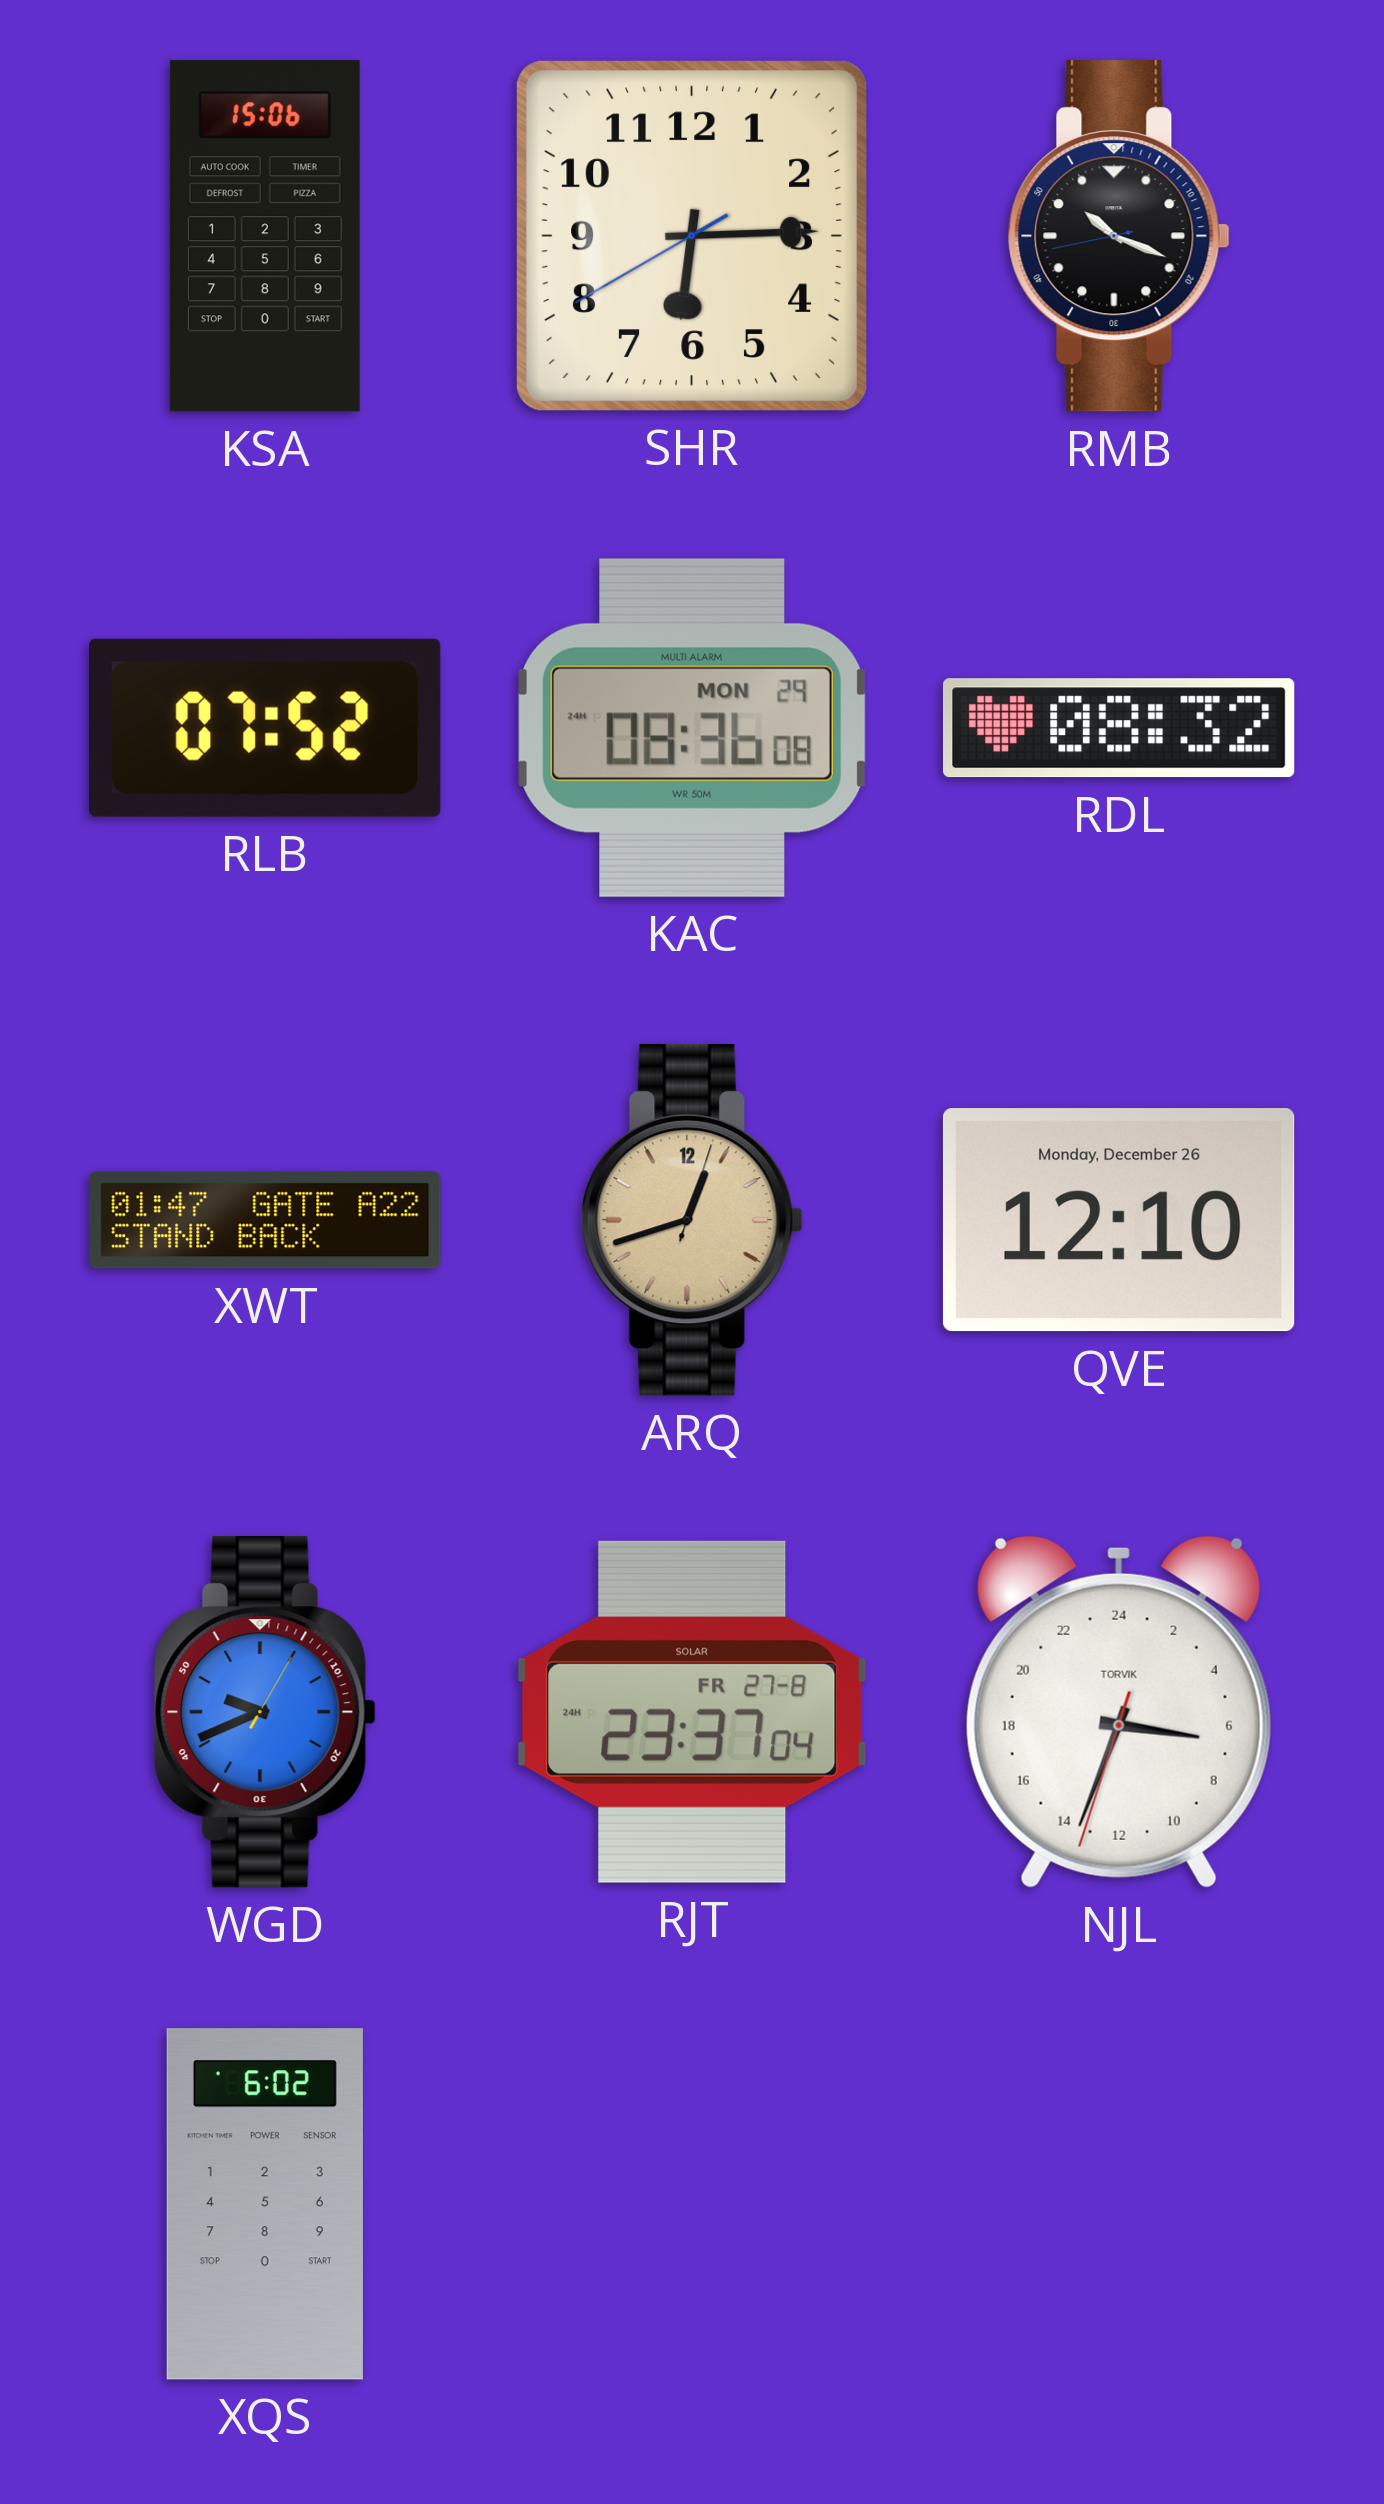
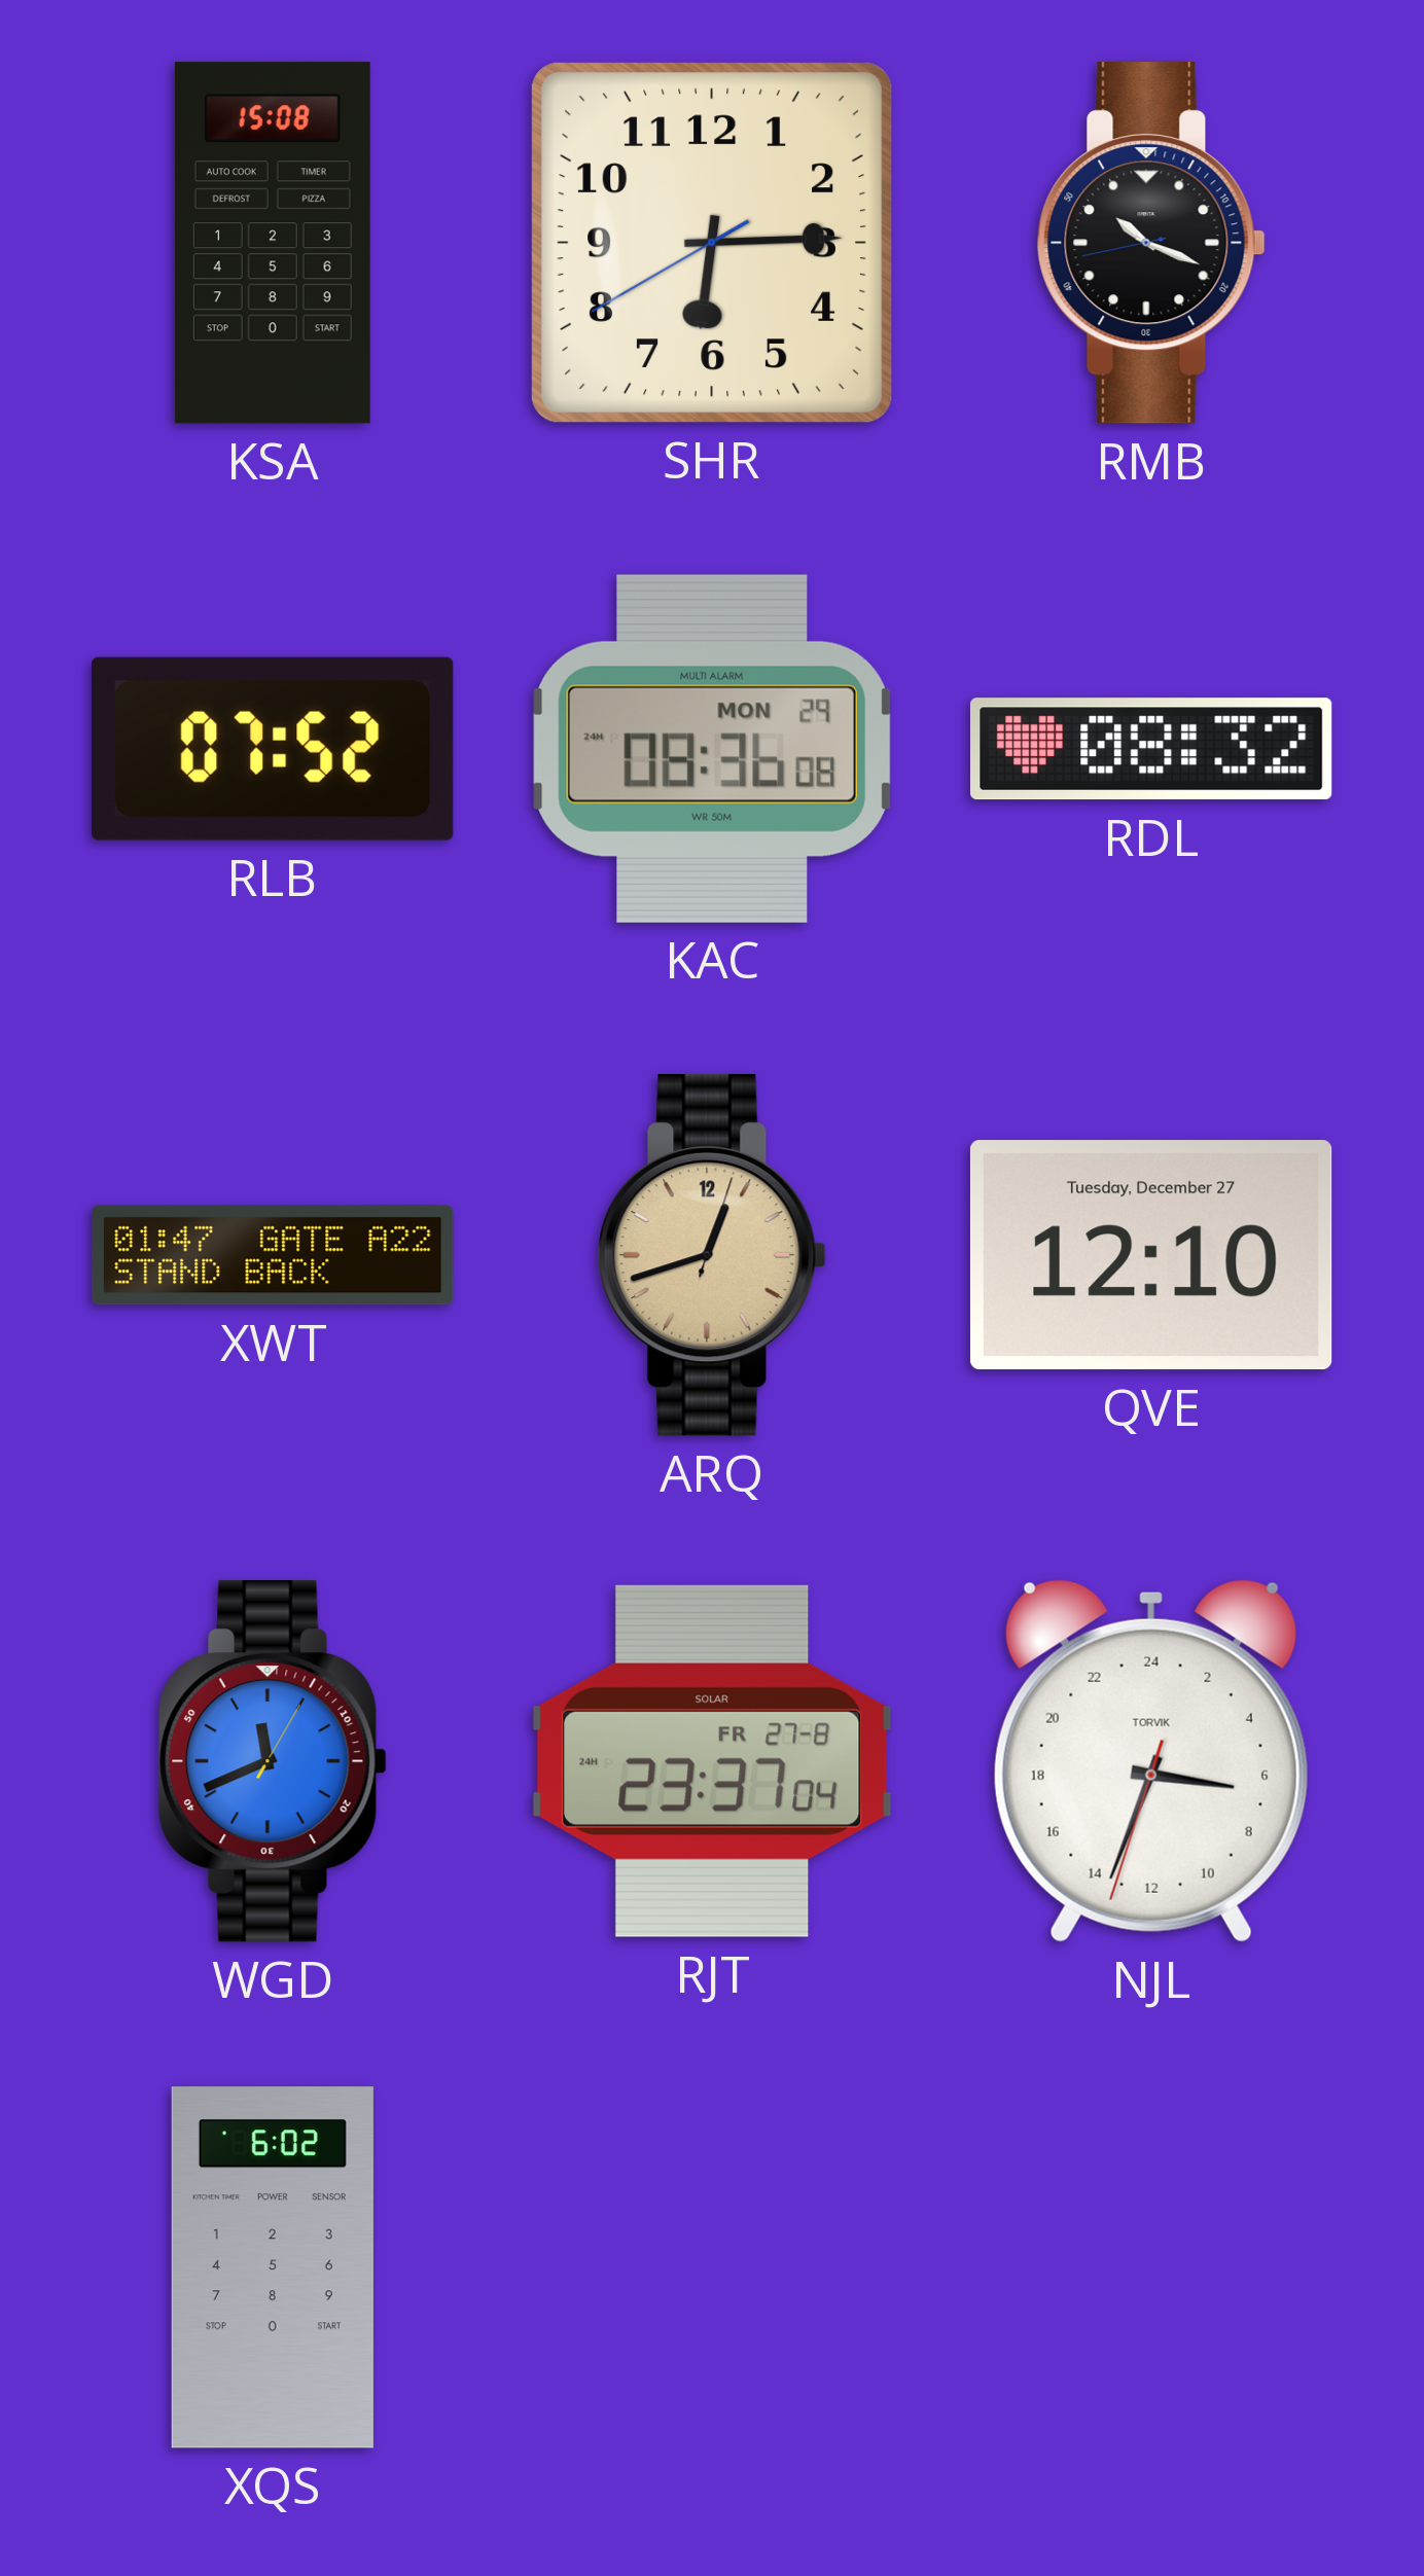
KSA: 15:06 -> 15:08
QVE date: Monday, December 26 -> Tuesday, December 27
WGD: 9:41 -> 11:41
